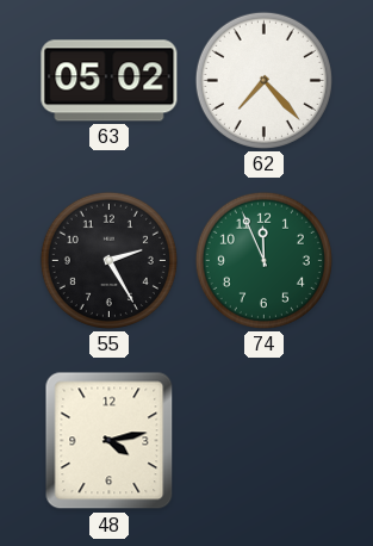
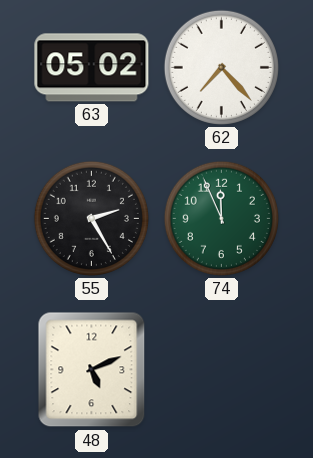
48: 4:13 -> 5:11
